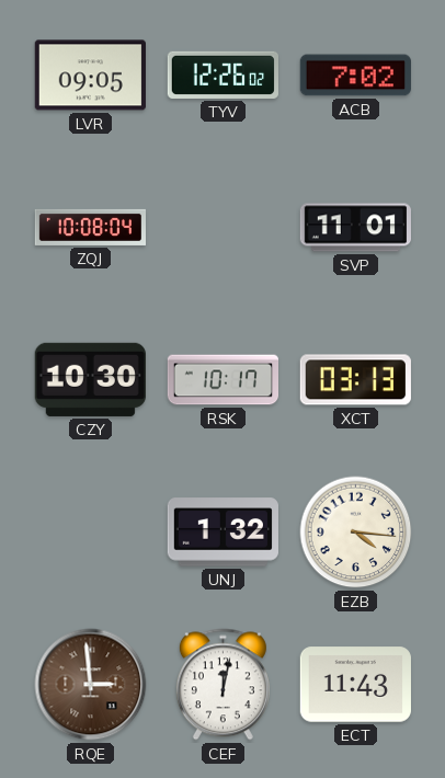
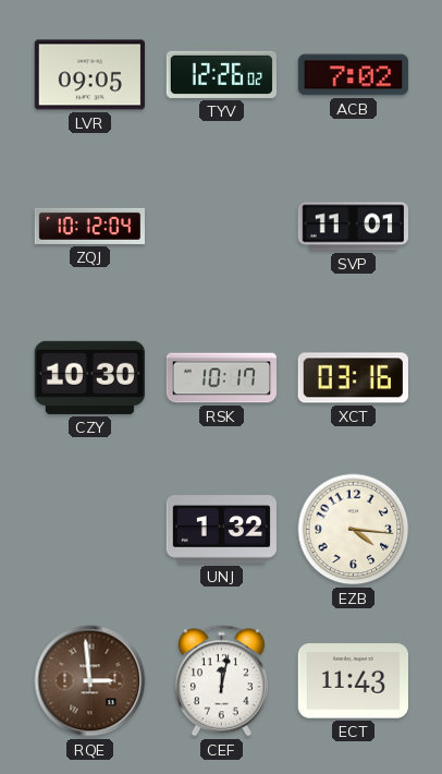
ZQJ: 10:08 -> 10:12
XCT: 03:13 -> 03:16
